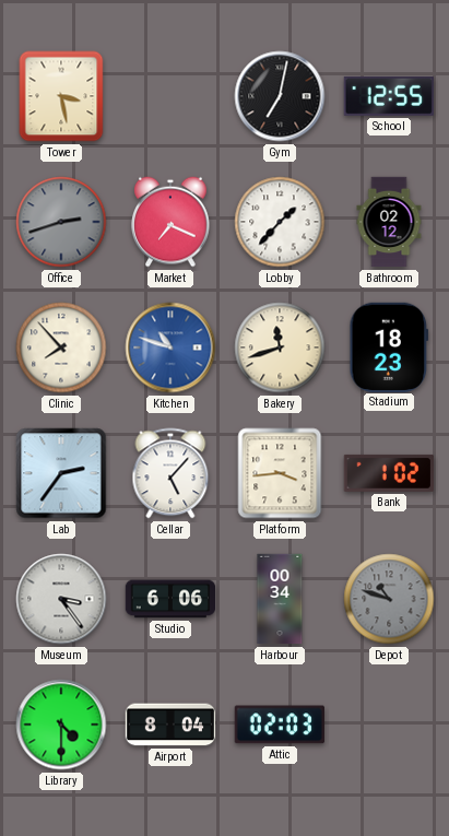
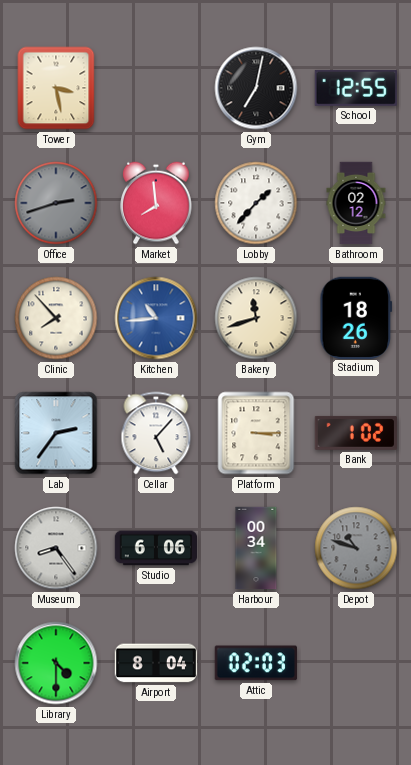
Market: 7:19 -> 7:59
Kitchen: 10:48 -> 10:44
Stadium: 18:23 -> 18:26
Platform: 3:44 -> 3:15
Museum: 3:24 -> 8:24
